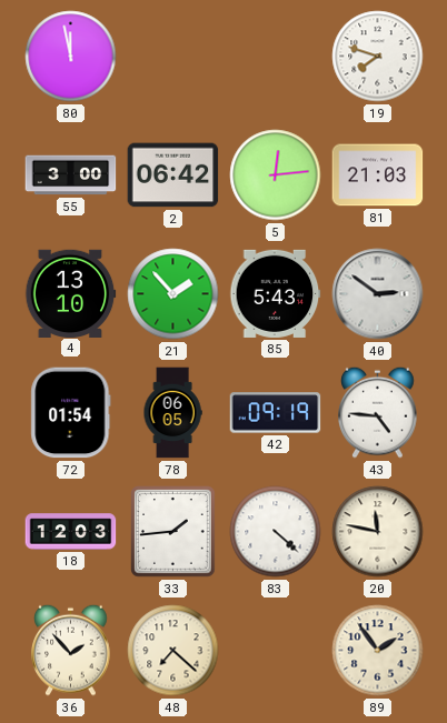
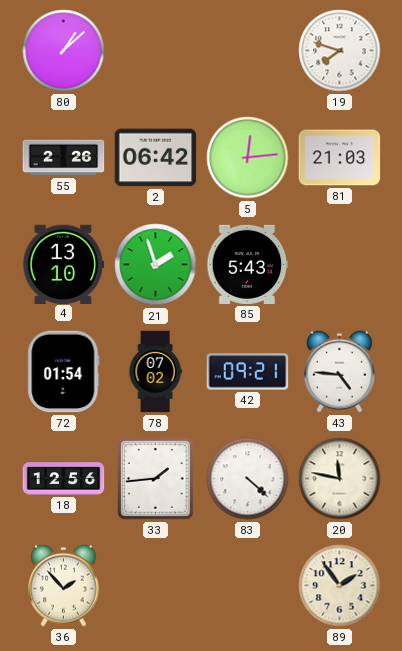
80: 11:58 -> 1:08
55: 3:00 -> 2:26
21: 1:53 -> 1:57
40: 2:51 -> none
78: 06:05 -> 07:02
42: 09:19 -> 09:21
18: 12:03 -> 12:56
48: 7:22 -> none
